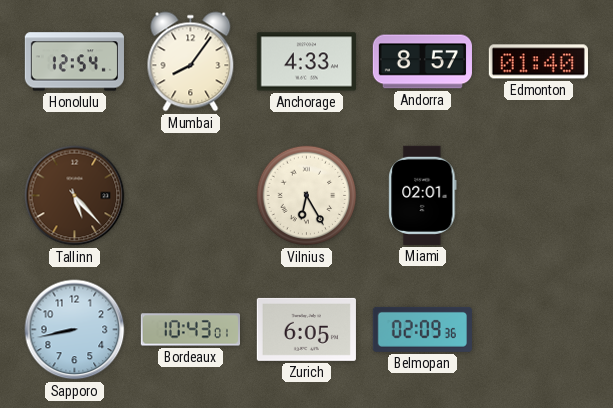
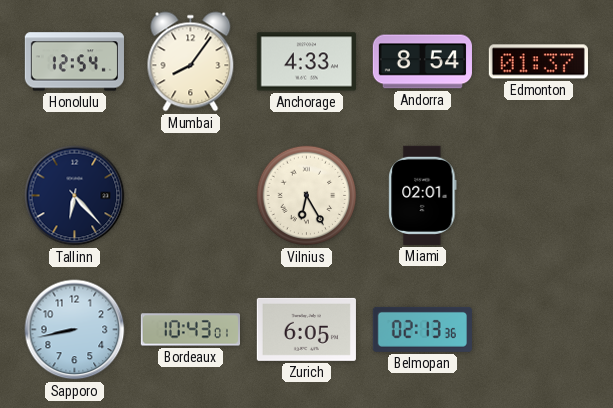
Andorra: 8:57 -> 8:54
Edmonton: 01:40 -> 01:37
Tallinn: 5:23 -> 6:23
Tallinn dial: brown -> navy
Belmopan: 02:09 -> 02:13
